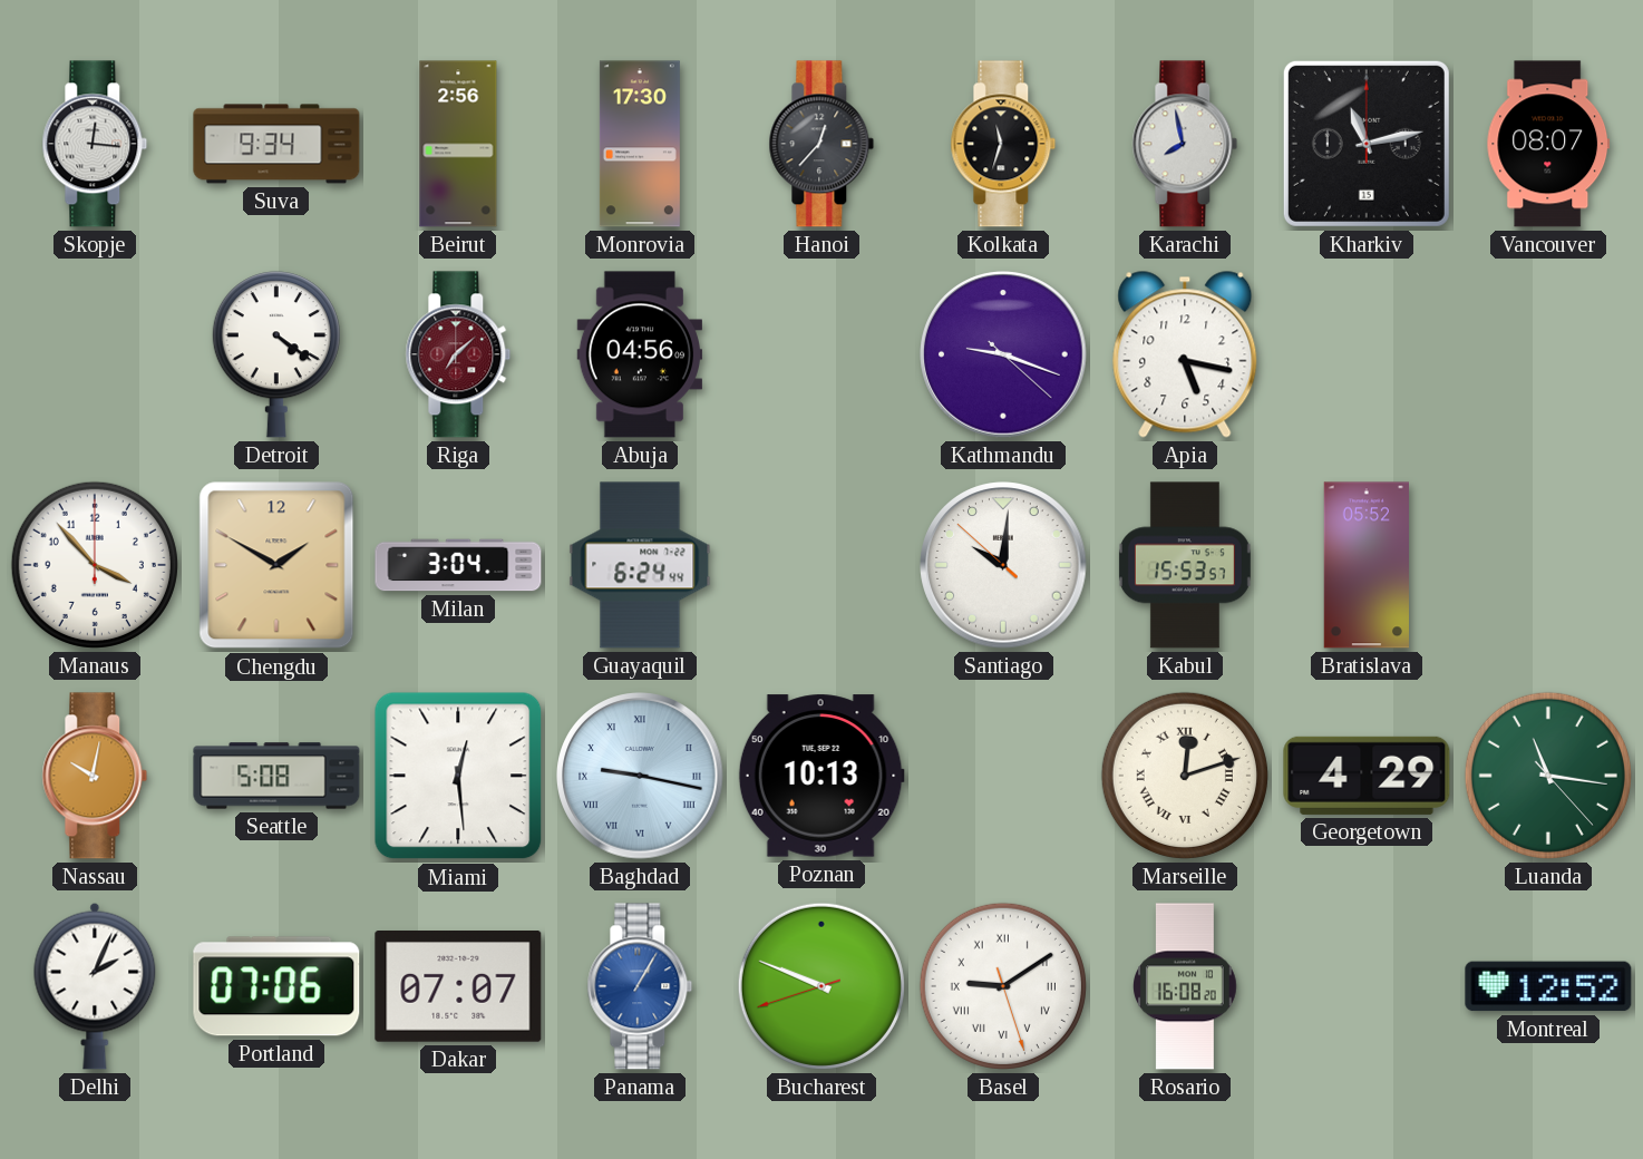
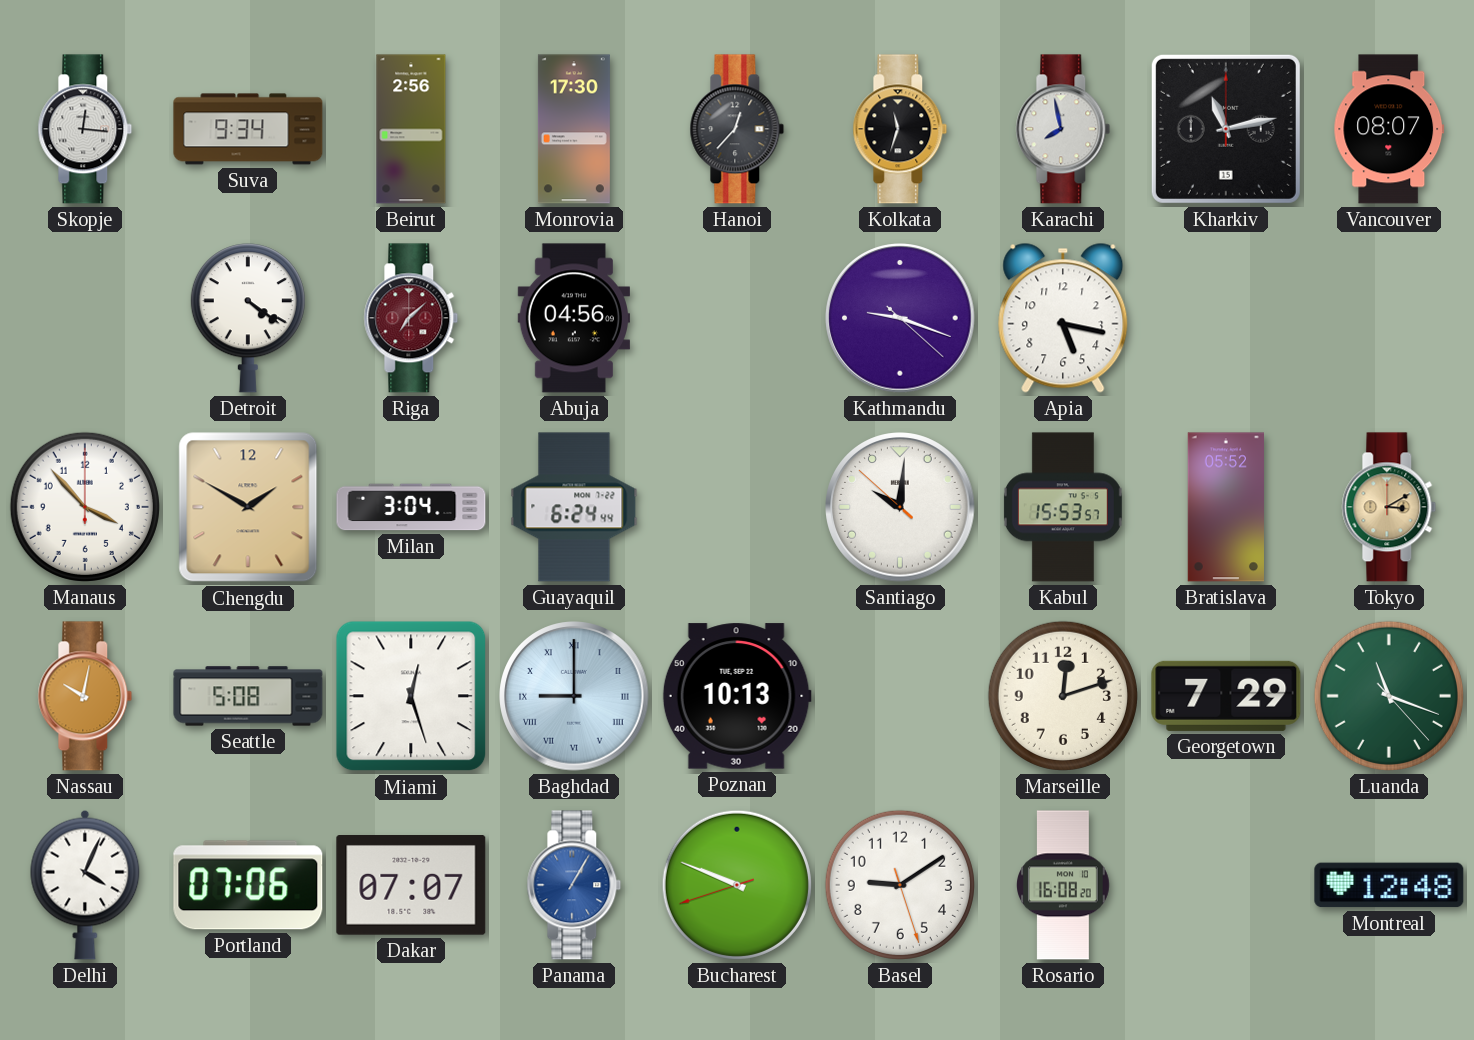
Tokyo: none -> 3:10
Miami: 12:29 -> 12:27
Baghdad: 9:17 -> 9:00
Marseille numerals: Roman -> Arabic
Georgetown: 4:29 -> 7:29
Luanda: 11:16 -> 11:18
Delhi: 2:04 -> 4:04
Basel numerals: Roman -> Arabic
Montreal: 12:52 -> 12:48
